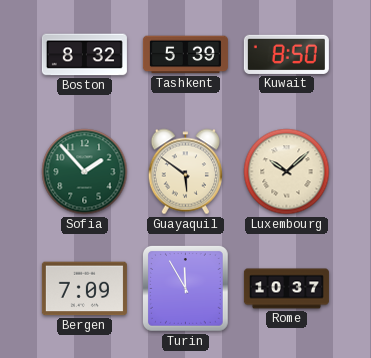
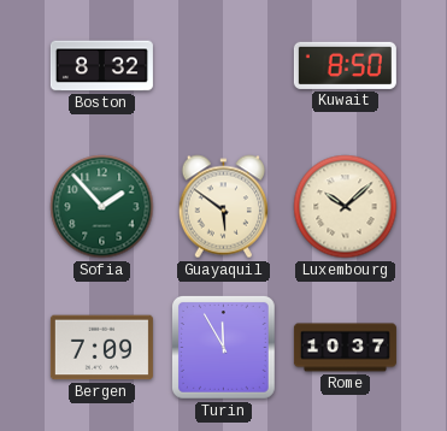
Tashkent: 5:39 -> none
